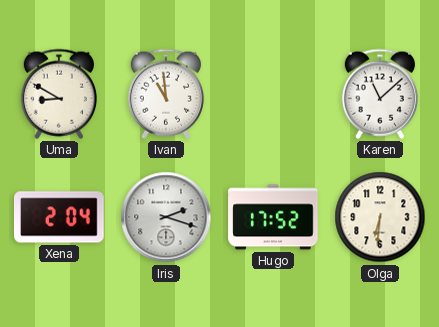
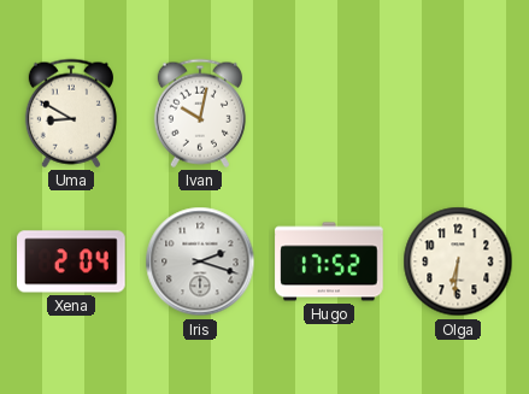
Ivan: 10:59 -> 10:02
Karen: 11:08 -> none
